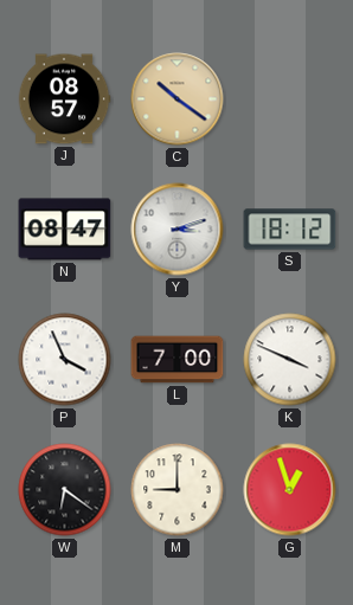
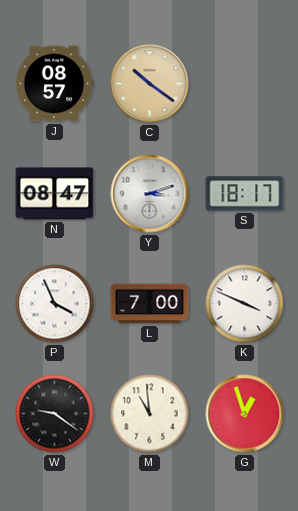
S: 18:12 -> 18:17
W: 6:21 -> 9:21
M: 9:00 -> 10:59
